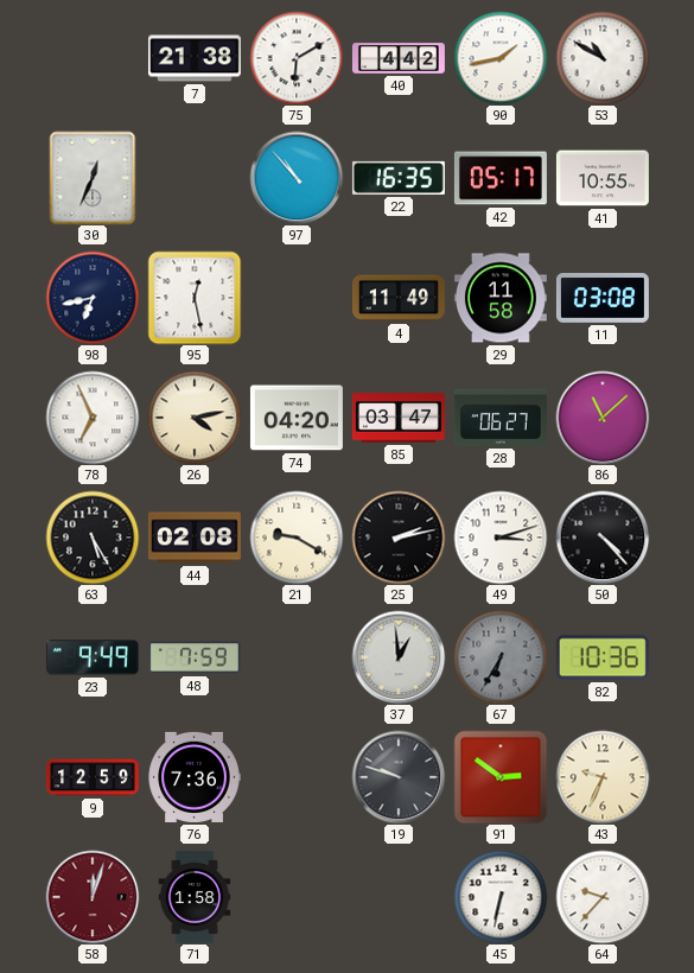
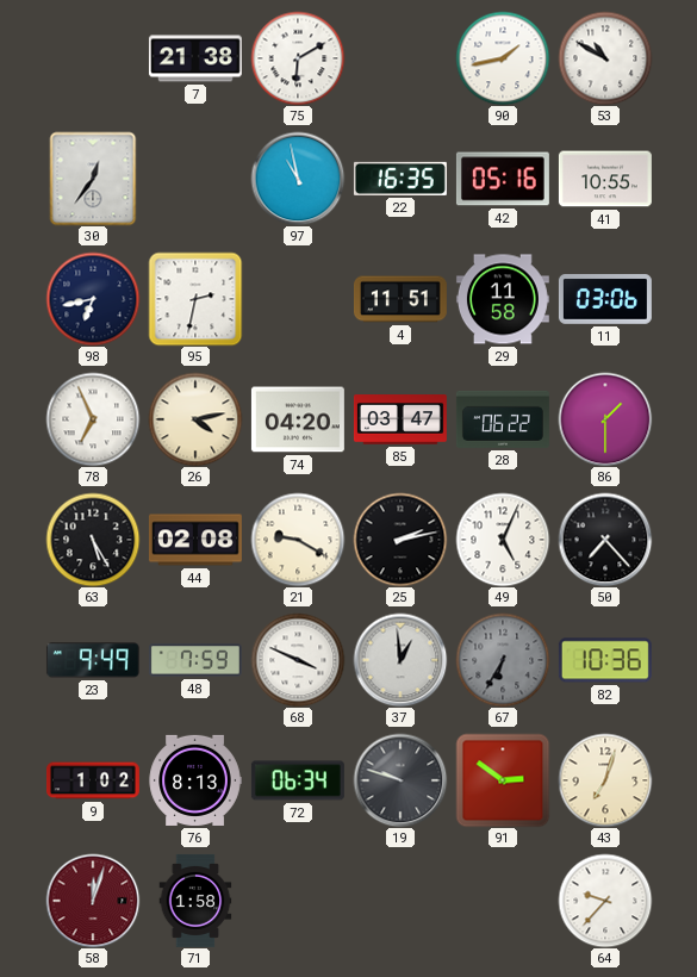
40: 4:42 -> none
30: 12:34 -> 12:36
97: 10:53 -> 10:58
42: 05:17 -> 05:16
95: 12:28 -> 2:32
4: 11:49 -> 11:51
11: 03:08 -> 03:06
28: 06:27 -> 06:22
86: 11:08 -> 1:30
49: 3:12 -> 5:04
50: 4:23 -> 7:23
68: none -> 3:49
9: 12:59 -> 1:02
76: 7:36 -> 8:13
72: none -> 06:34
43: 9:34 -> 7:03
45: 6:32 -> none
